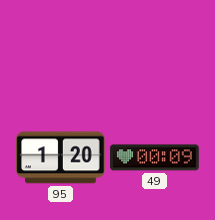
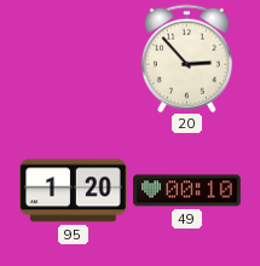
20: none -> 2:53
49: 00:09 -> 00:10
